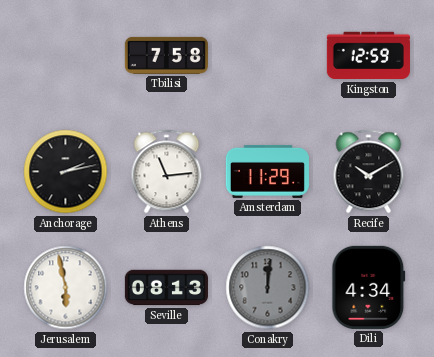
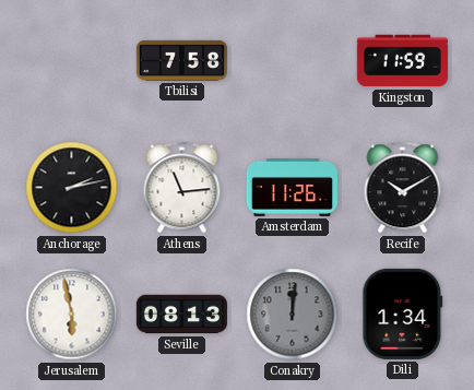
Kingston: 12:59 -> 11:59
Amsterdam: 11:29 -> 11:26
Dili: 4:34 -> 1:34
